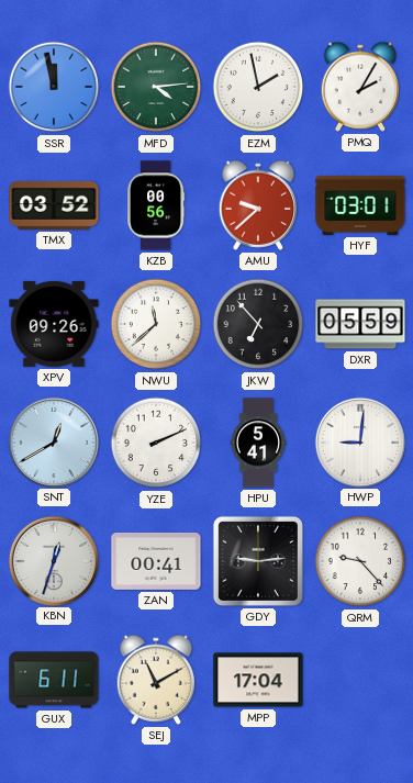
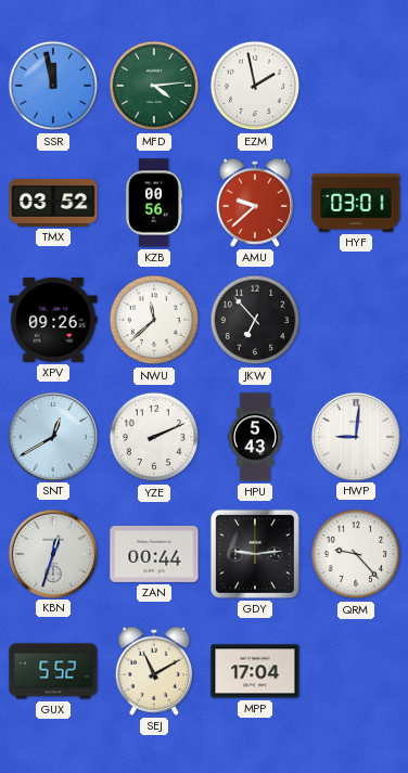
PMQ: 2:05 -> none
DXR: 05:59 -> none
HPU: 5:41 -> 5:43
ZAN: 00:41 -> 00:44
GUX: 6:11 -> 5:52
